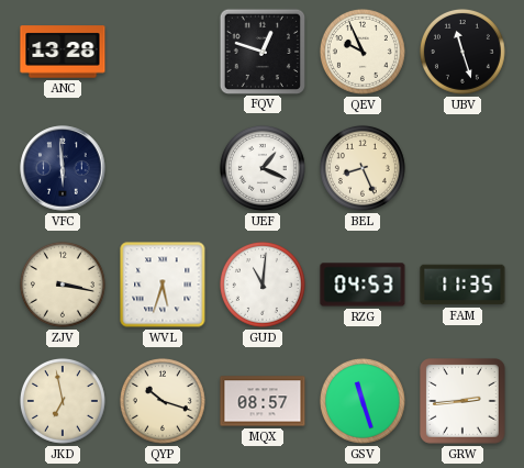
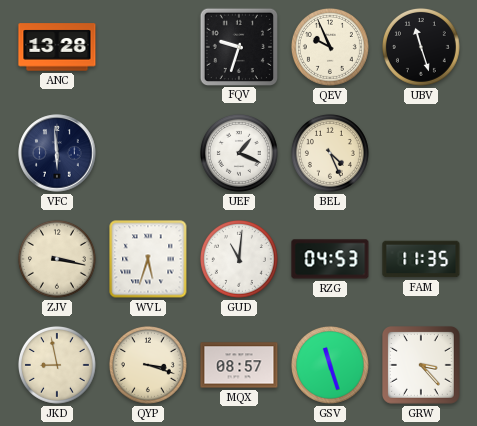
FQV: 12:48 -> 9:33
BEL: 8:26 -> 4:26
JKD: 6:58 -> 8:58
QYP: 10:18 -> 3:18
GRW: 2:44 -> 3:23
